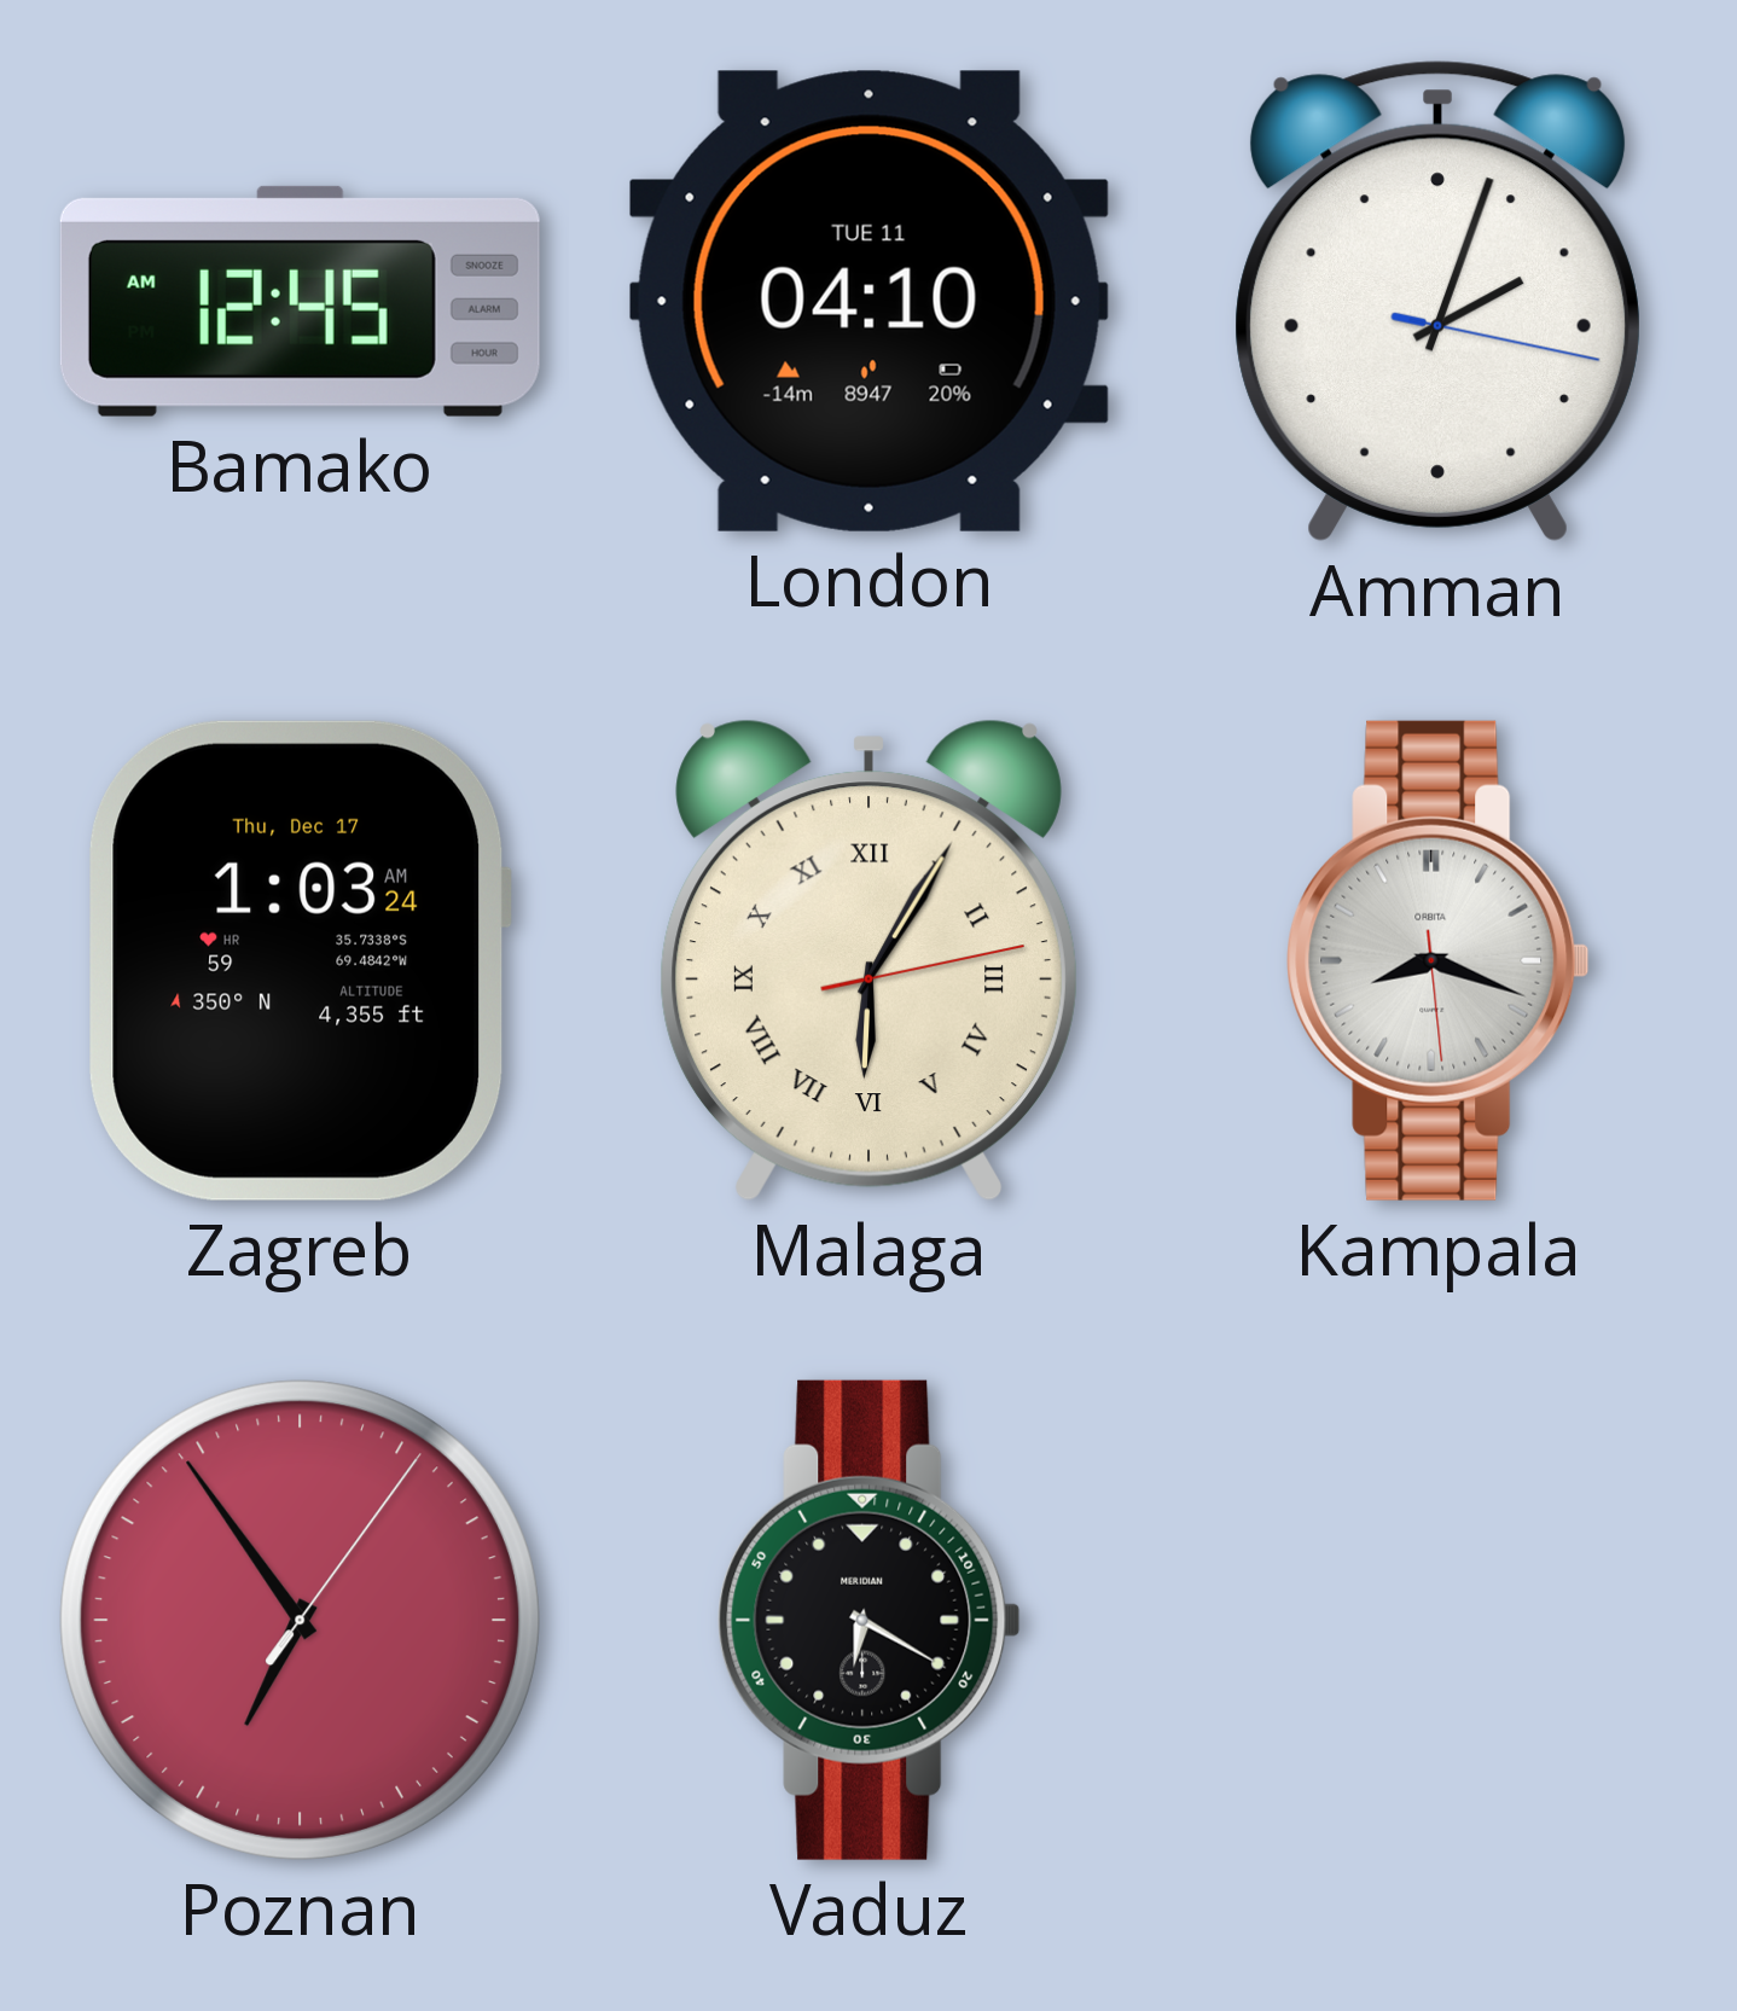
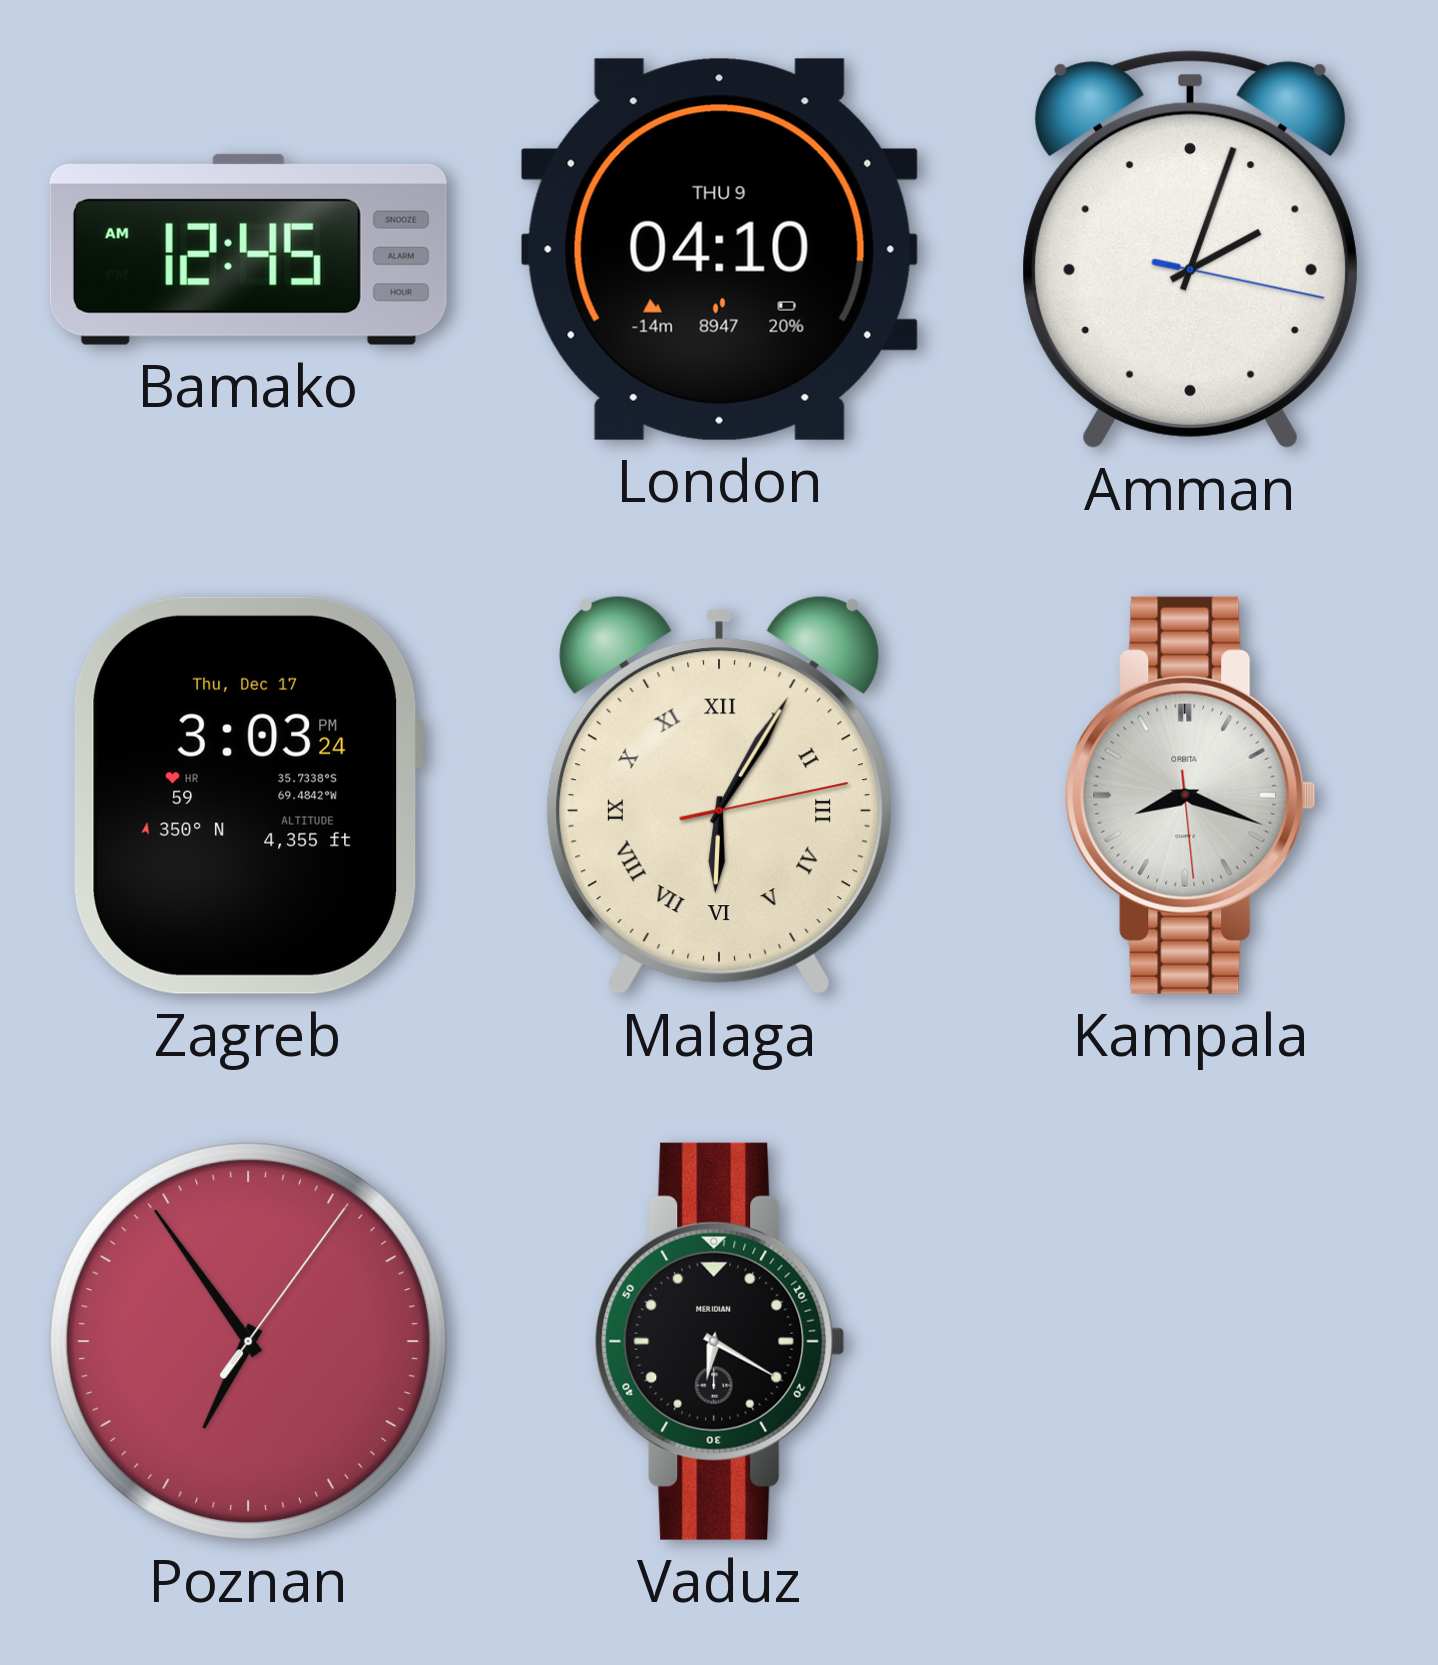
London date: TUE 11 -> THU 9
Zagreb: 1:03 -> 3:03
